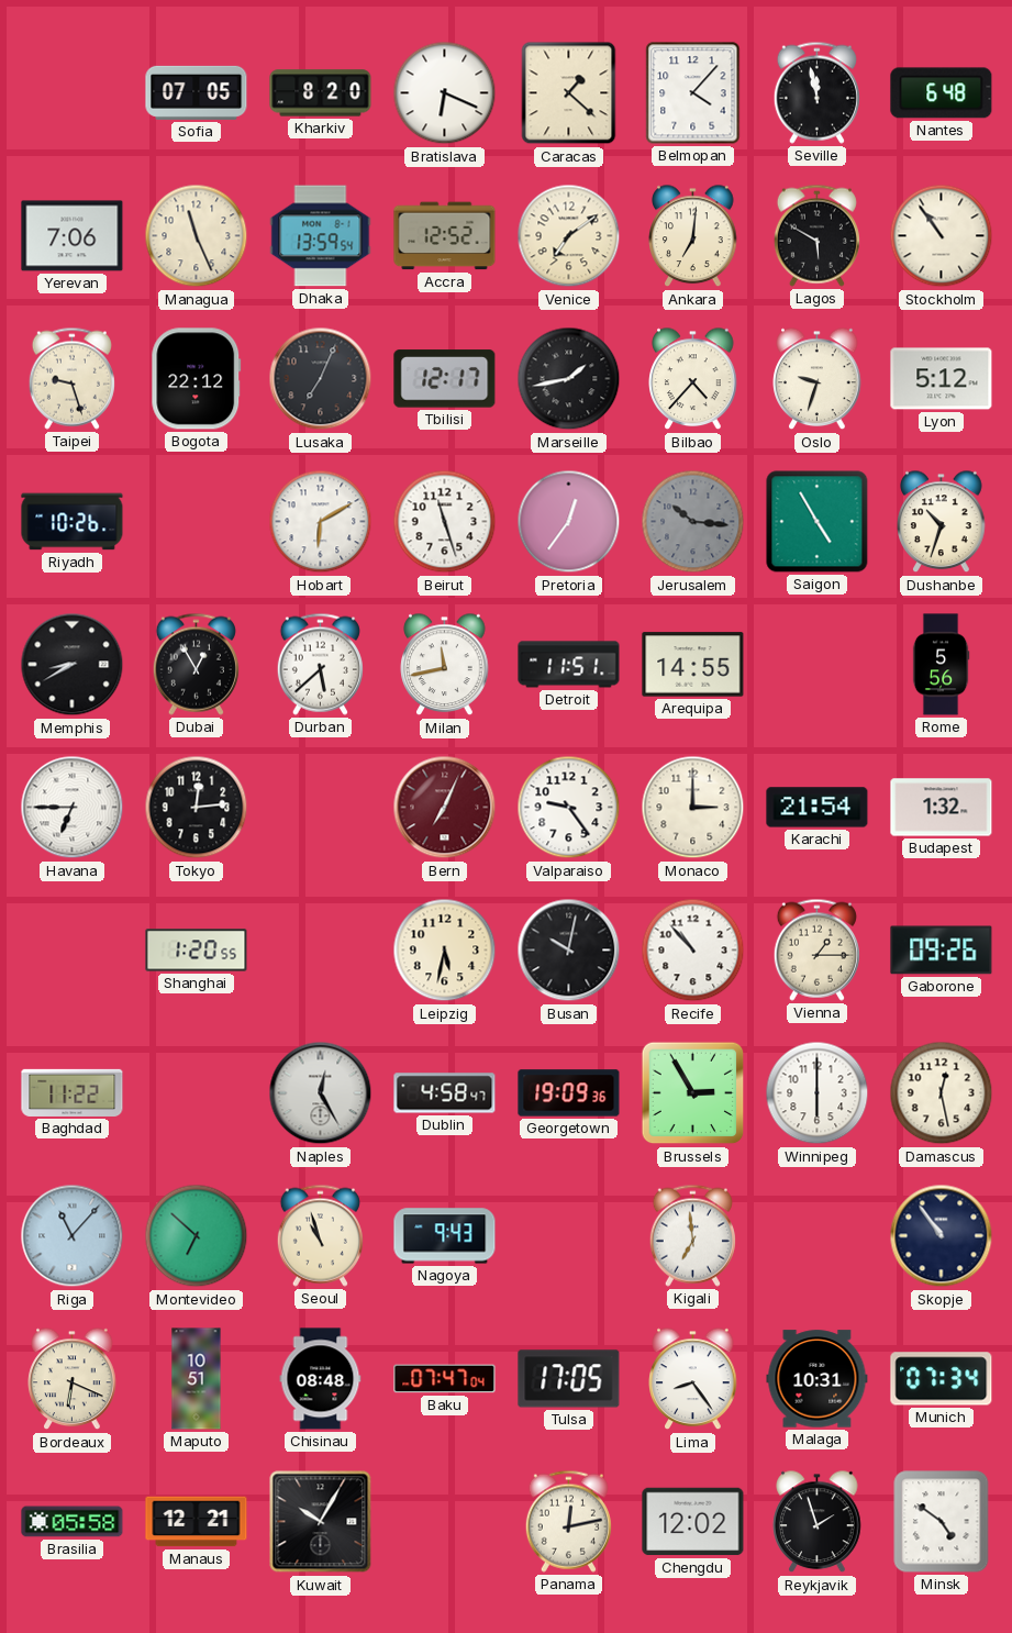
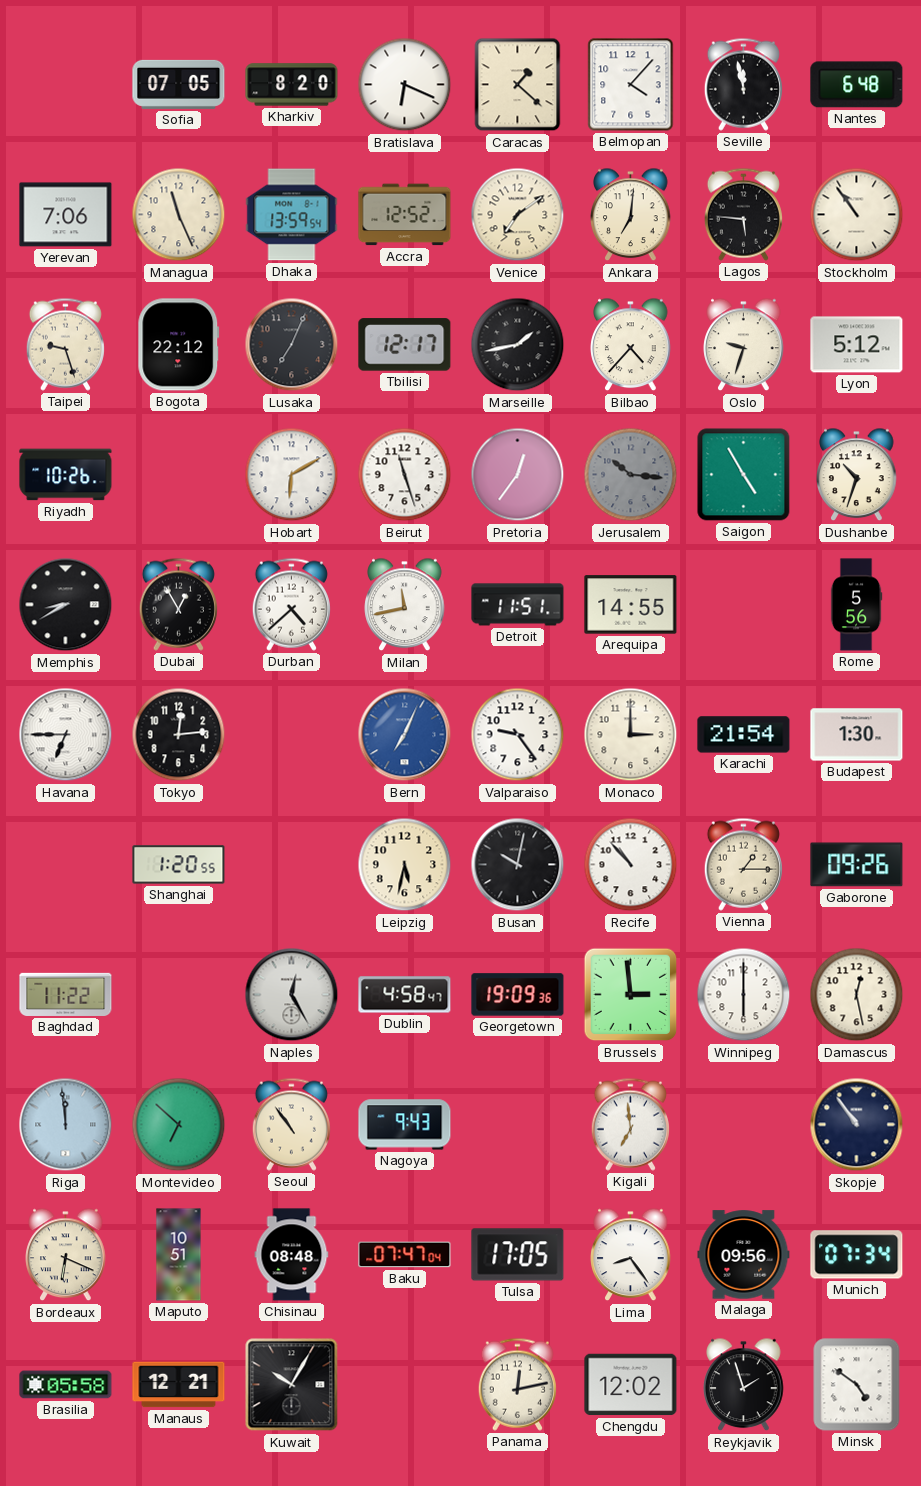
Lagos: 5:50 -> 5:46
Durban: 5:38 -> 4:38
Bern dial: burgundy -> blue
Budapest: 1:32 -> 1:30
Brussels: 2:55 -> 2:59
Riga: 11:07 -> 11:59
Seoul: 10:57 -> 10:54
Malaga: 10:31 -> 09:56
